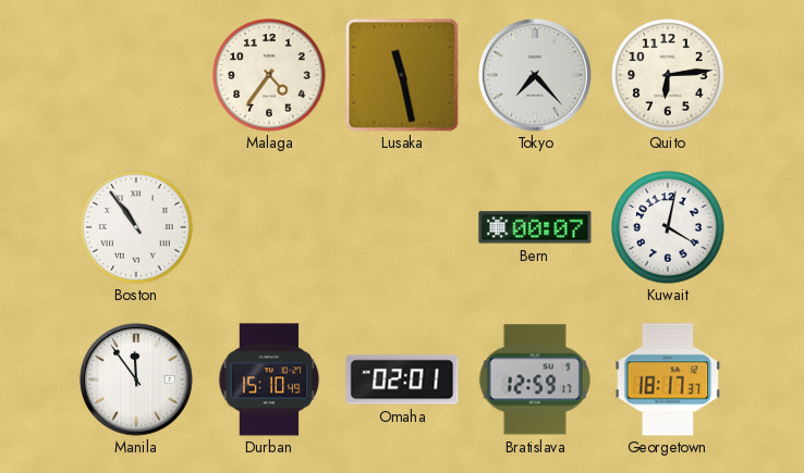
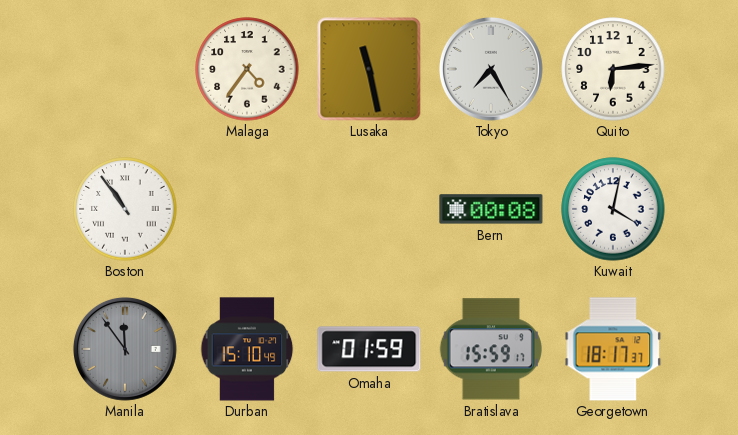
Tokyo: 7:23 -> 7:25
Bern: 00:07 -> 00:08
Manila dial: white -> grey
Omaha: 02:01 -> 01:59
Bratislava: 12:59 -> 15:59
